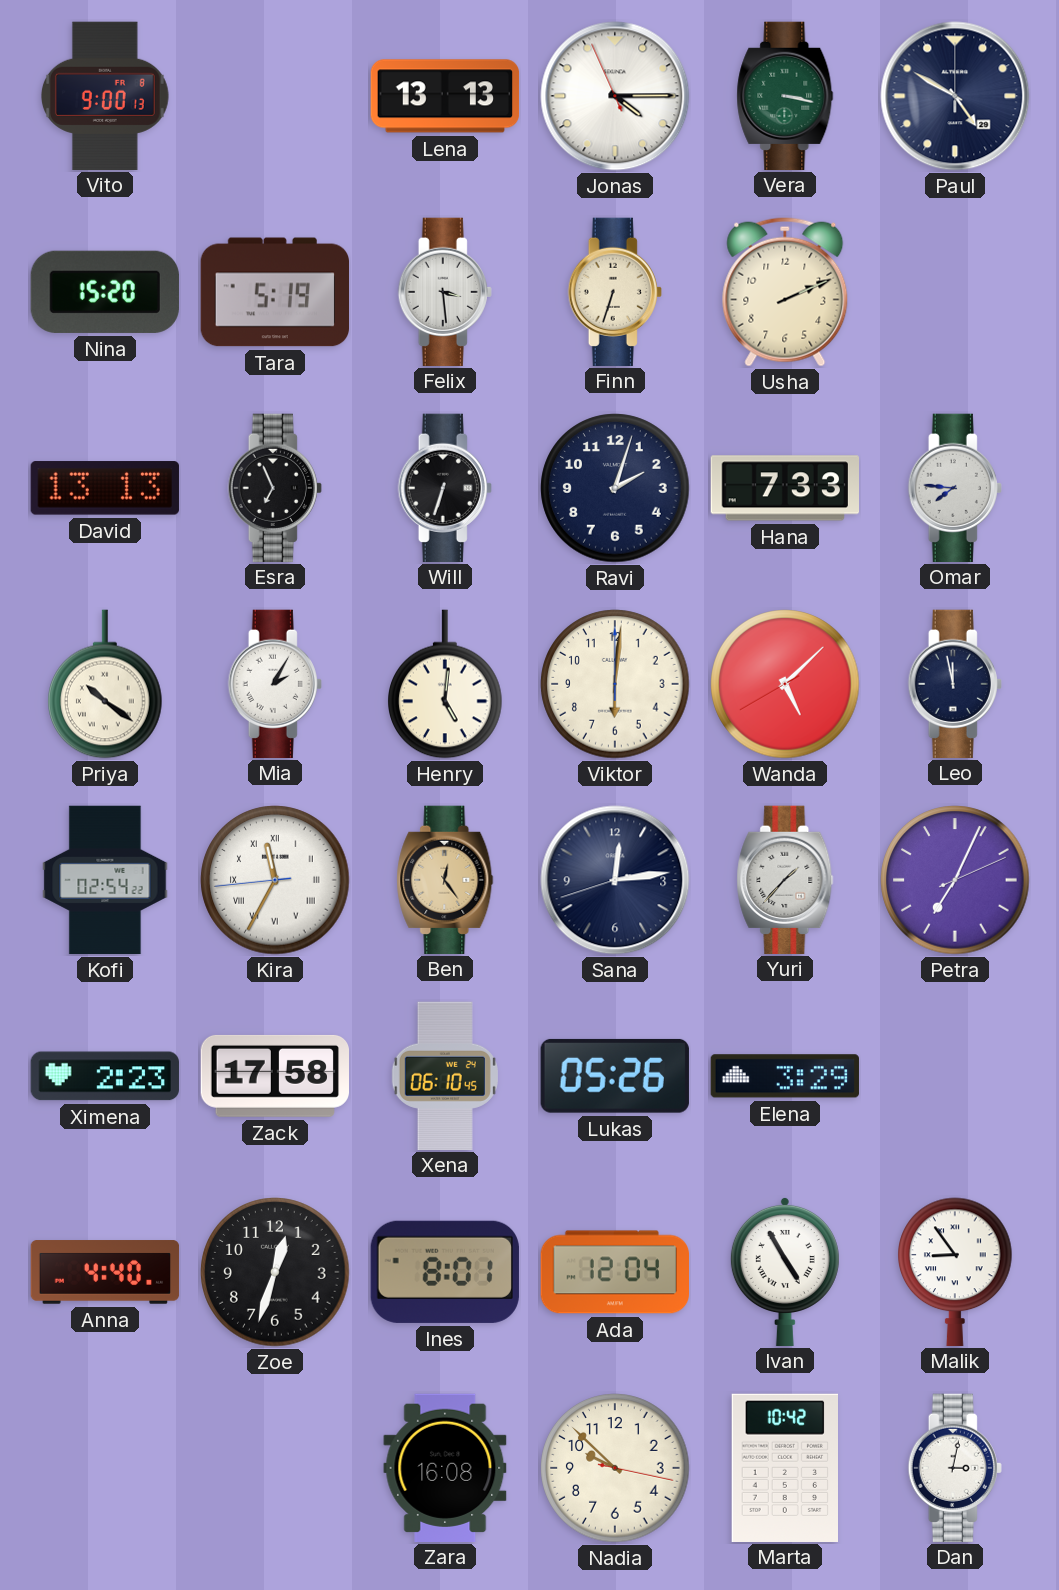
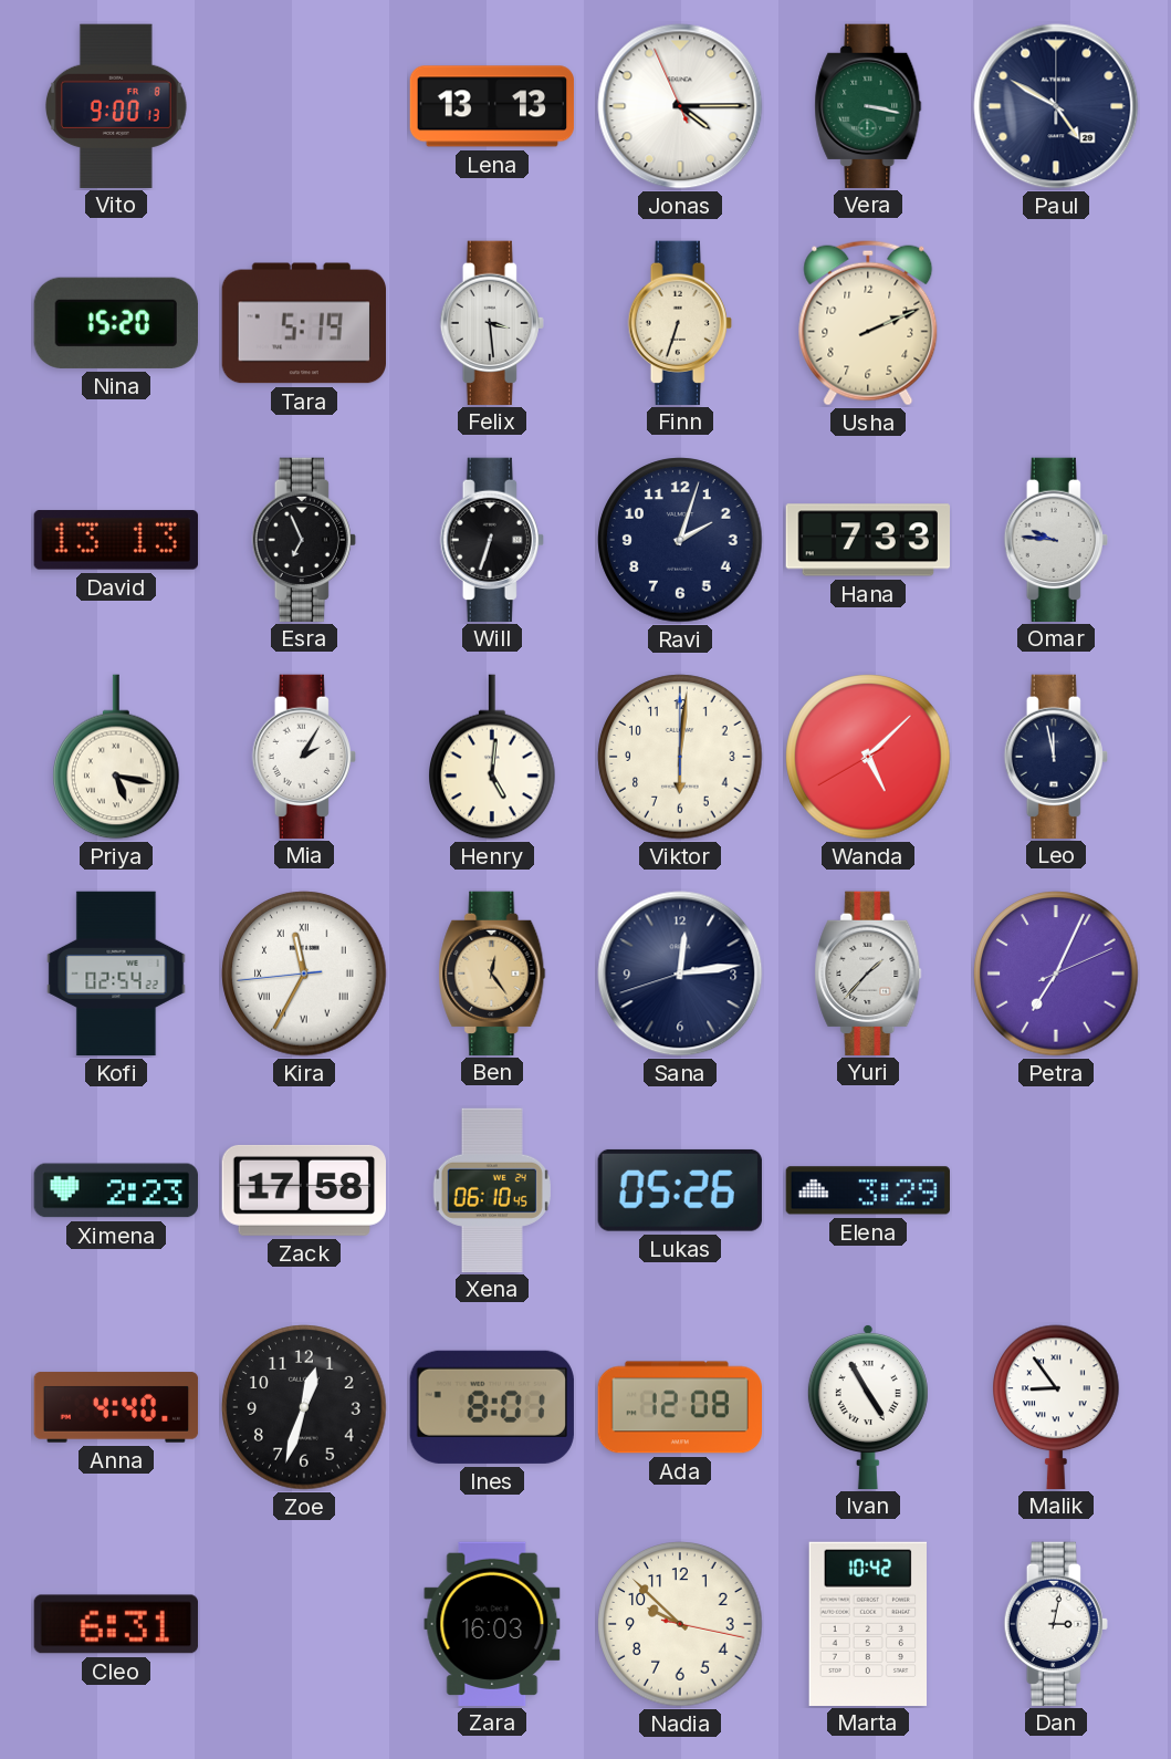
Omar: 7:46 -> 9:46
Priya: 10:21 -> 5:17
Ada: 12:04 -> 12:08
Cleo: none -> 6:31
Zara: 16:08 -> 16:03
